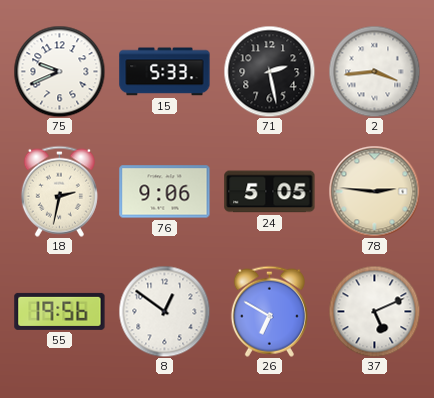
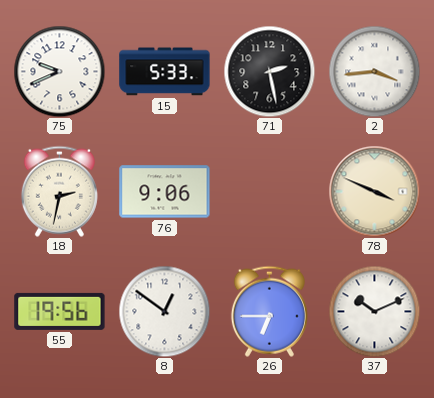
24: 5:05 -> none
78: 2:46 -> 3:49
26: 6:50 -> 6:45
37: 5:11 -> 10:11
